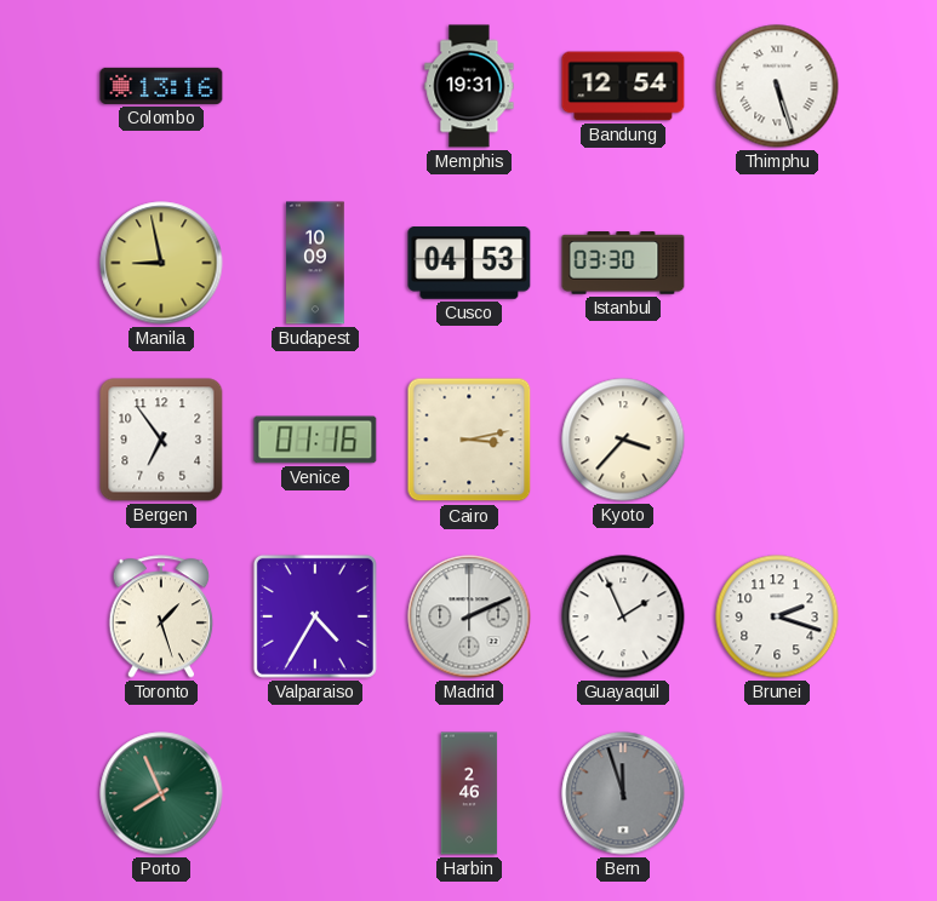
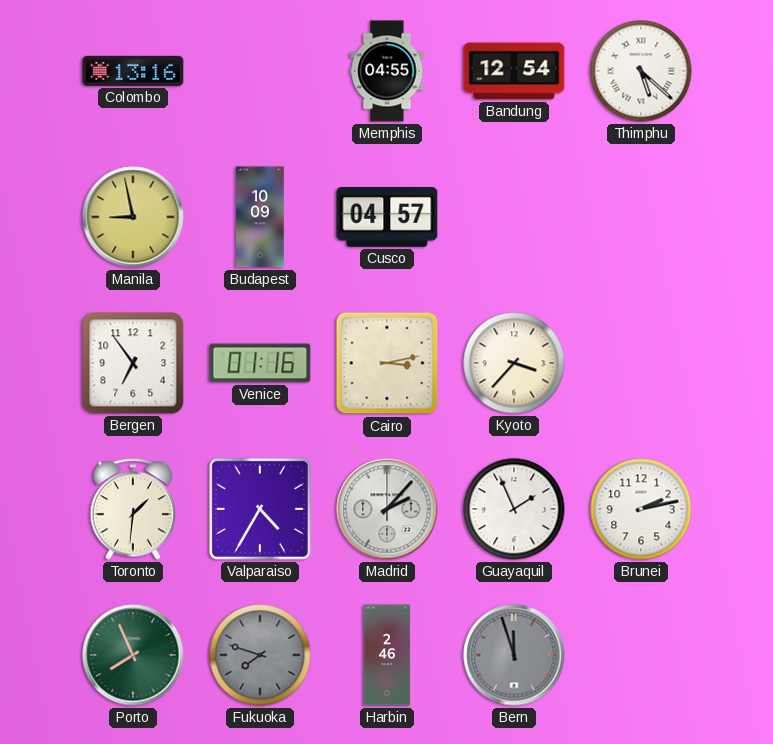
Memphis: 19:31 -> 04:55
Thimphu: 5:27 -> 5:22
Cusco: 04:53 -> 04:57
Istanbul: 03:30 -> none
Toronto: 1:27 -> 1:31
Madrid: 2:11 -> 2:07
Brunei: 2:18 -> 2:13
Fukuoka: none -> 7:48
